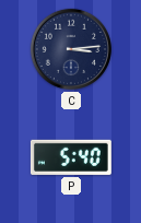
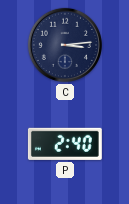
P: 5:40 -> 2:40
